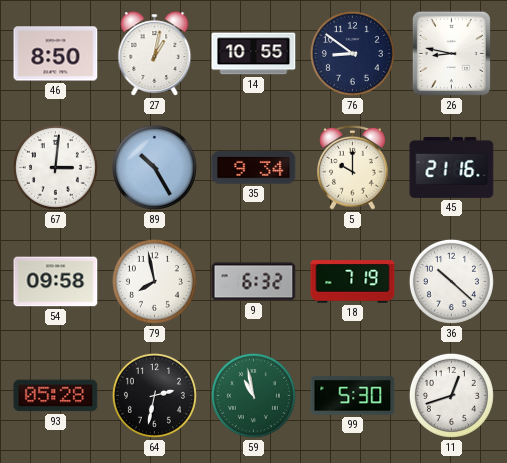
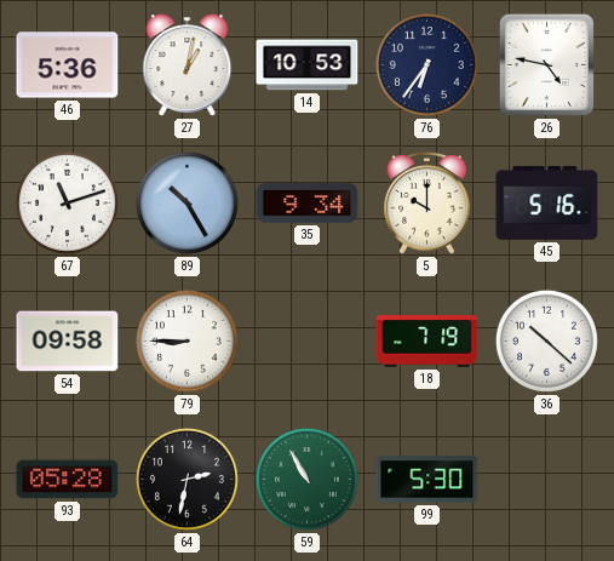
46: 8:50 -> 5:36
14: 10:55 -> 10:53
76: 8:51 -> 6:36
26: 8:47 -> 4:47
67: 3:01 -> 11:12
45: 21:16 -> 5:16
79: 7:58 -> 8:45
9: 6:32 -> none
59: 10:58 -> 10:55
11: 12:42 -> none
